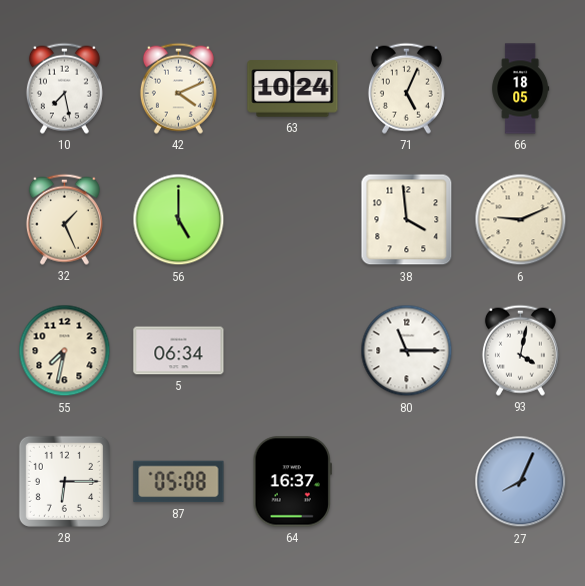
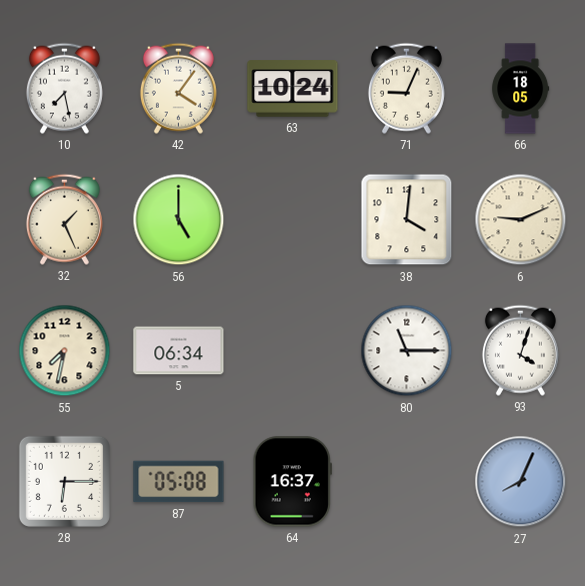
42: 4:11 -> 4:06
71: 5:04 -> 9:04
38: 3:59 -> 4:01
93: 4:02 -> 4:03
